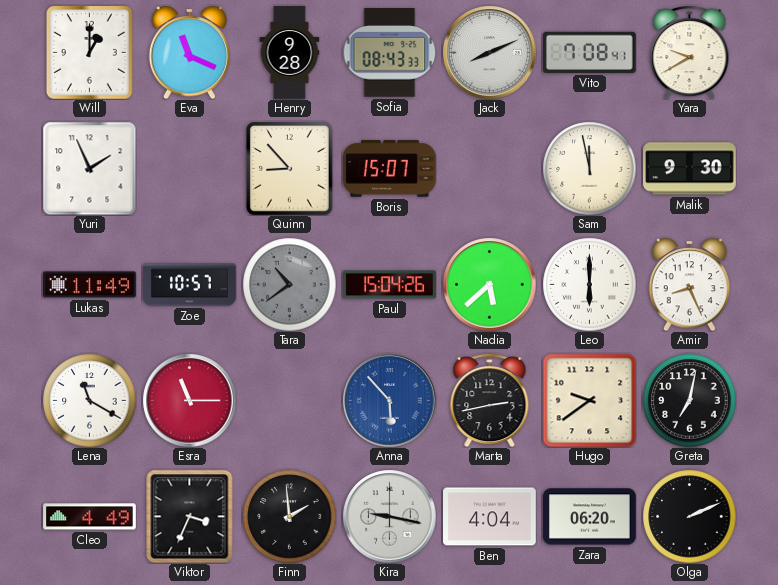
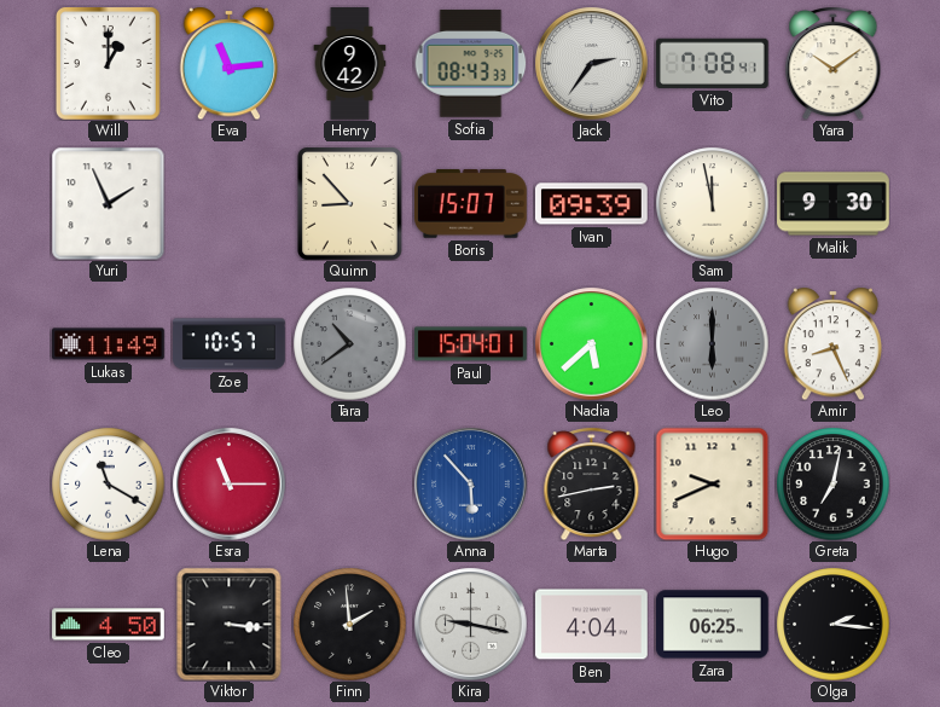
Eva: 11:19 -> 11:14
Henry: 9:28 -> 9:42
Jack: 8:11 -> 2:36
Yara: 9:40 -> 10:09
Ivan: none -> 09:39
Paul: 15:04:26 -> 15:04:01
Leo dial: white -> grey
Hugo: 9:39 -> 9:41
Cleo: 4:49 -> 4:50
Viktor: 3:34 -> 3:16
Zara: 06:20 -> 06:25
Olga: 2:11 -> 2:16
